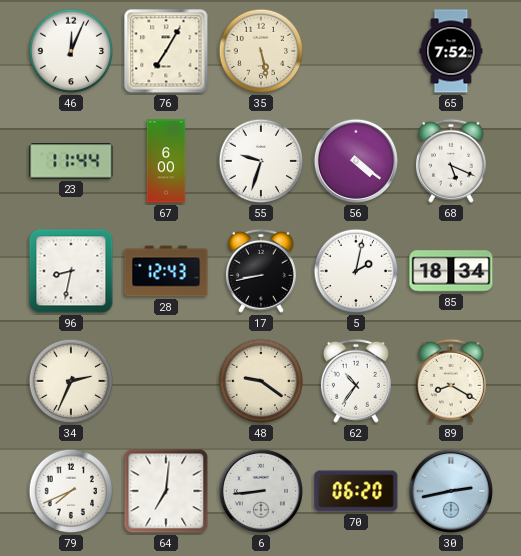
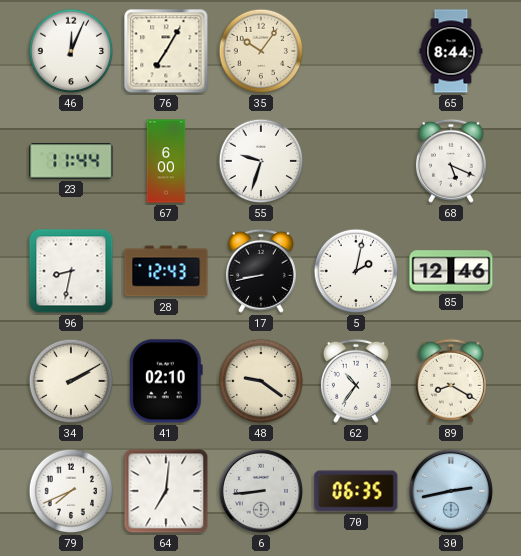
35: 5:28 -> 10:06
65: 7:52 -> 8:44
56: 4:21 -> none
85: 18:34 -> 12:46
34: 2:34 -> 2:10
41: none -> 02:10
70: 06:20 -> 06:35
